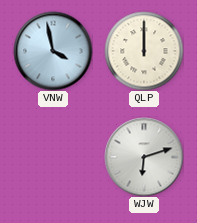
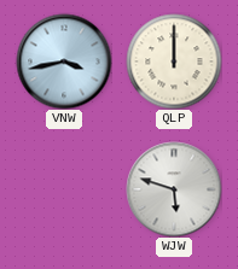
VNW: 3:58 -> 3:43
WJW: 6:12 -> 5:48
